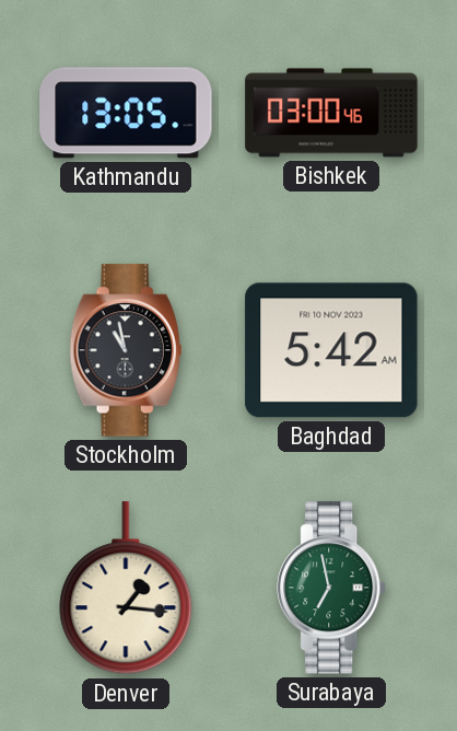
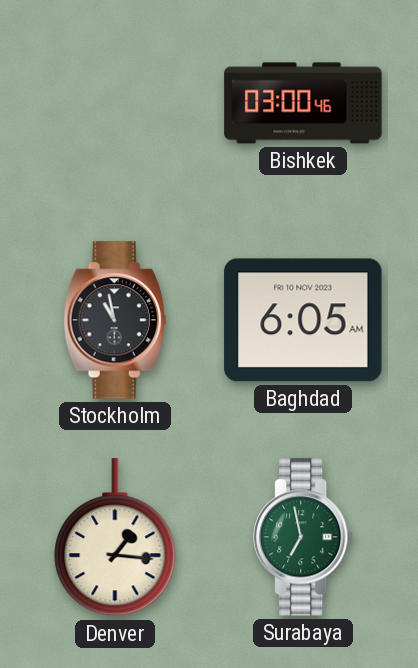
Kathmandu: 13:05 -> none
Baghdad: 5:42 -> 6:05
